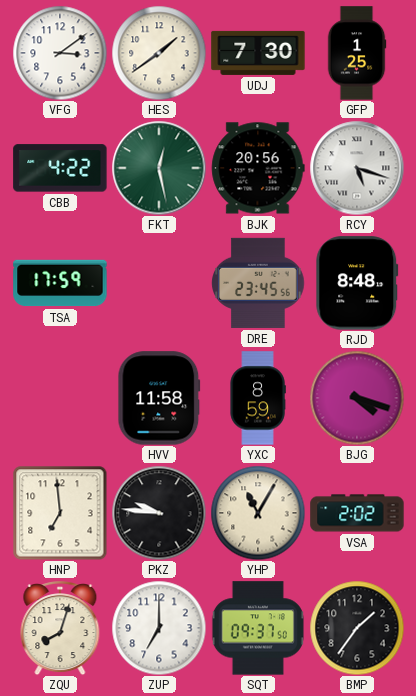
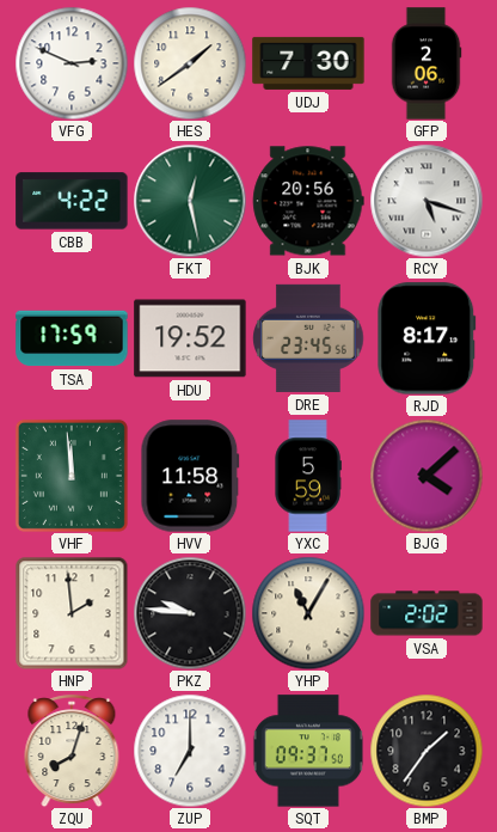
VFG: 3:09 -> 2:49
GFP: 1:25 -> 2:06
HDU: none -> 19:52
RJD: 8:48 -> 8:17
VHF: none -> 11:59
YXC: 8:59 -> 5:59
BJG: 4:18 -> 4:08
HNP: 6:59 -> 1:59
